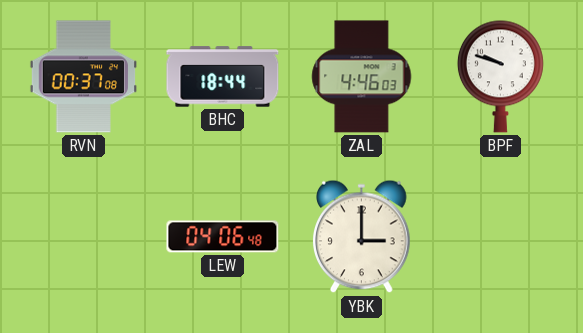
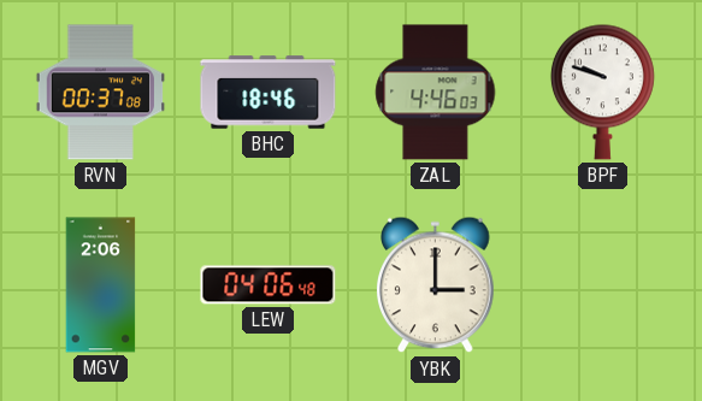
BHC: 18:44 -> 18:46
MGV: none -> 2:06
